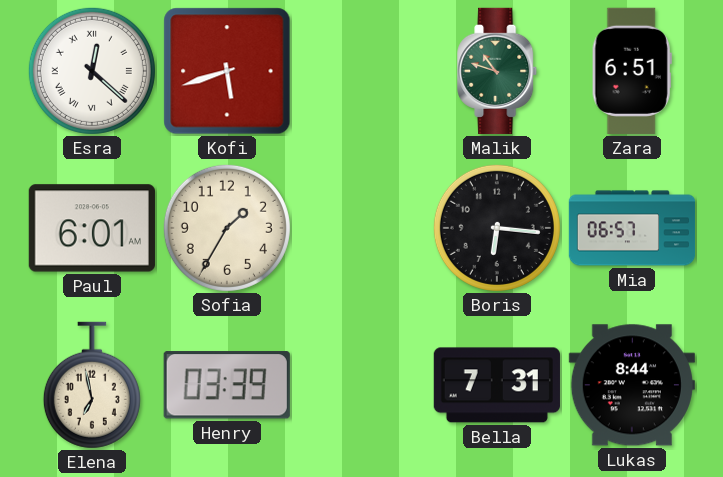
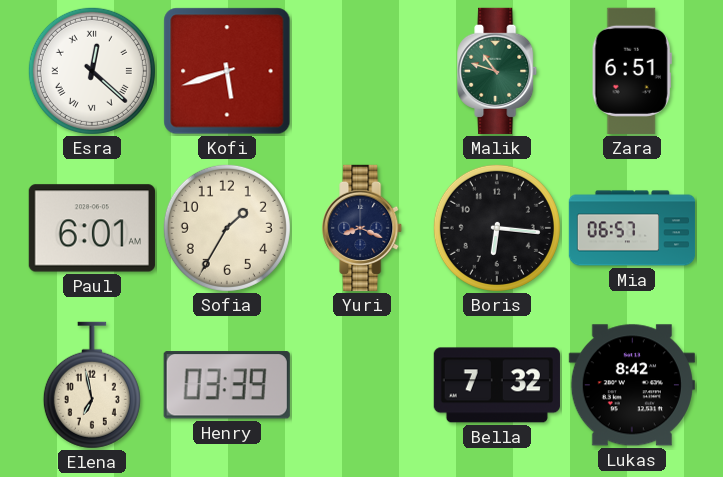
Yuri: none -> 8:19
Bella: 7:31 -> 7:32
Lukas: 8:44 -> 8:42
